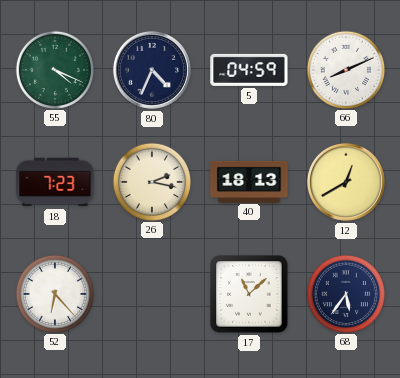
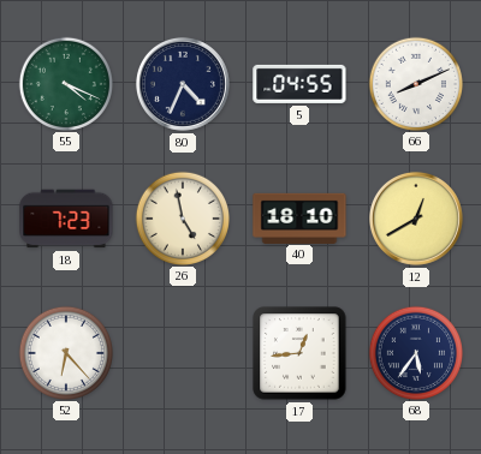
5: 04:59 -> 04:55
26: 2:17 -> 4:58
40: 18:13 -> 18:10
17: 11:08 -> 12:44
